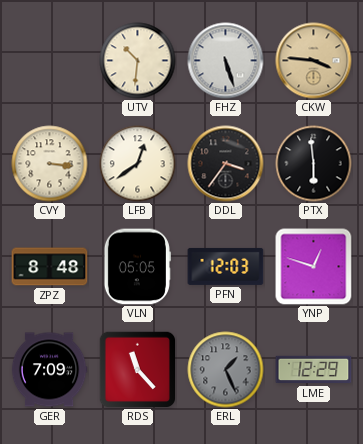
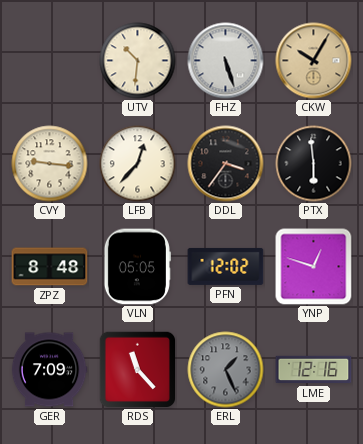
CKW: 3:46 -> 10:05
CVY: 3:16 -> 9:16
LFB: 12:39 -> 12:37
PFN: 12:03 -> 12:02
LME: 12:29 -> 12:16
